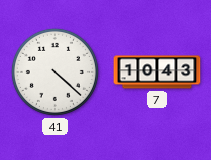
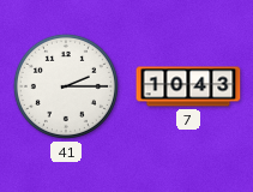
41: 4:22 -> 2:15
